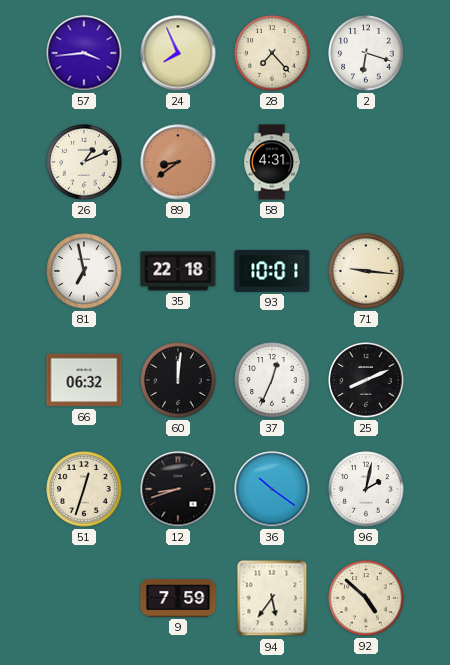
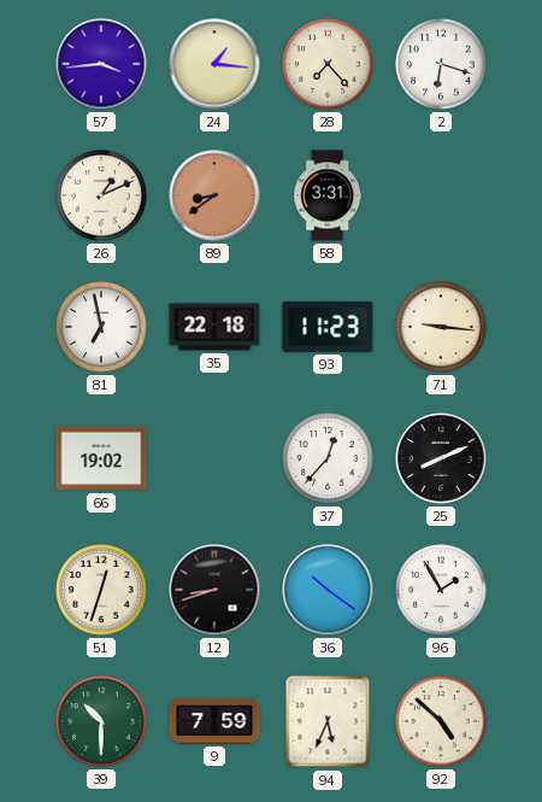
24: 7:56 -> 1:16
58: 4:31 -> 3:31
93: 10:01 -> 11:23
66: 06:32 -> 19:02
60: 12:01 -> none
37: 12:34 -> 12:37
96: 2:02 -> 1:55
39: none -> 10:30
94: 5:36 -> 5:34
